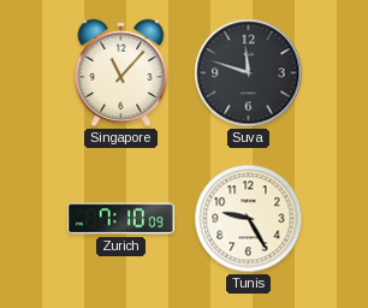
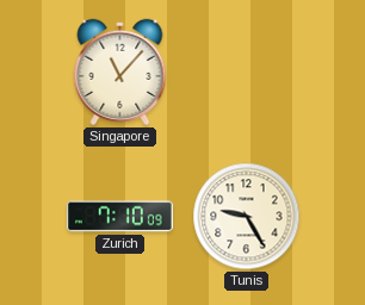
Suva: 11:48 -> none
